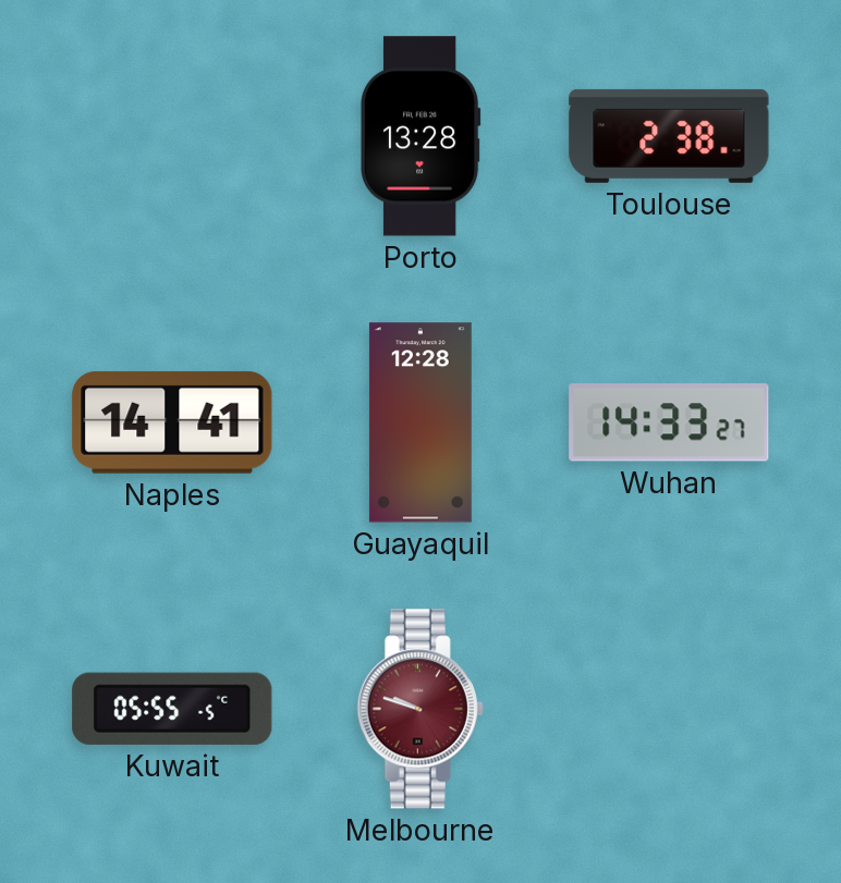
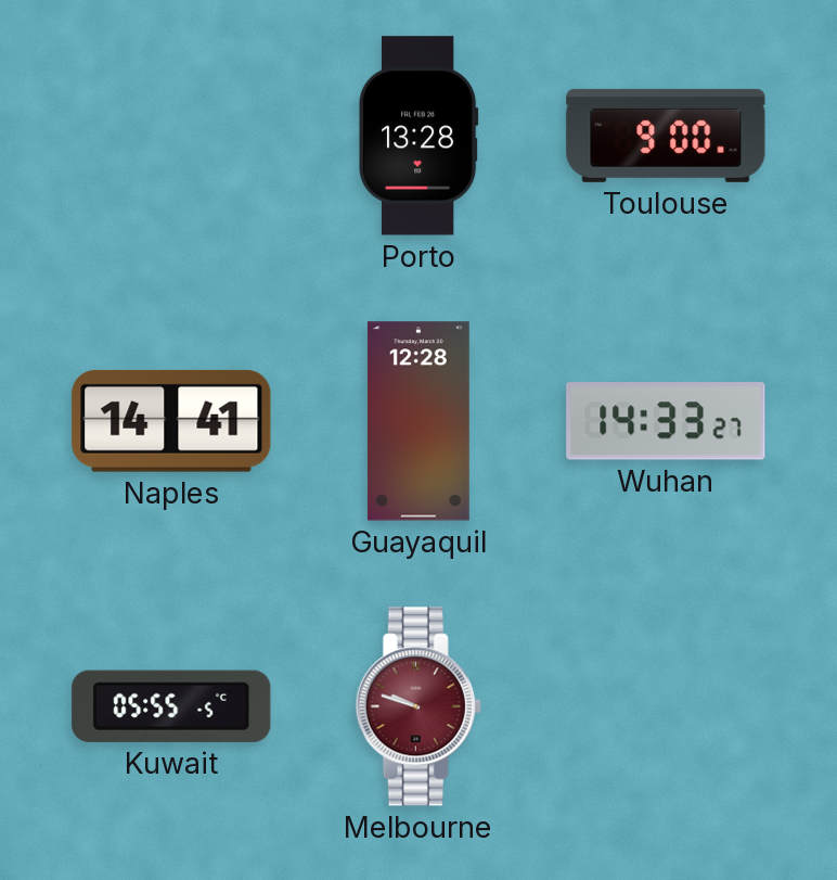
Toulouse: 2:38 -> 9:00
